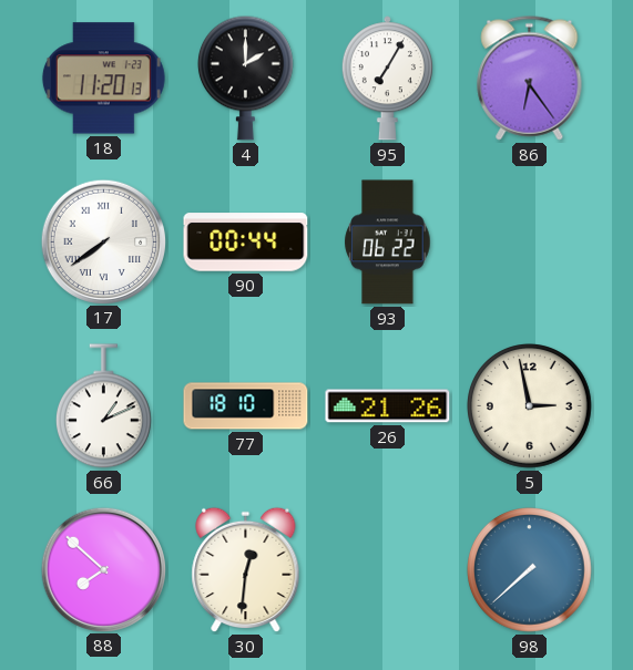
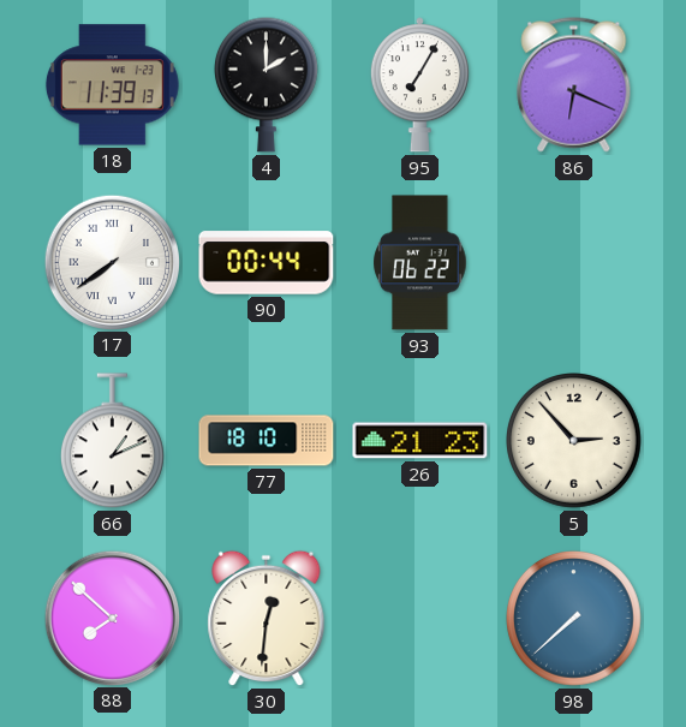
18: 11:20 -> 11:39
86: 6:24 -> 6:19
26: 21:26 -> 21:23
5: 2:58 -> 2:53
